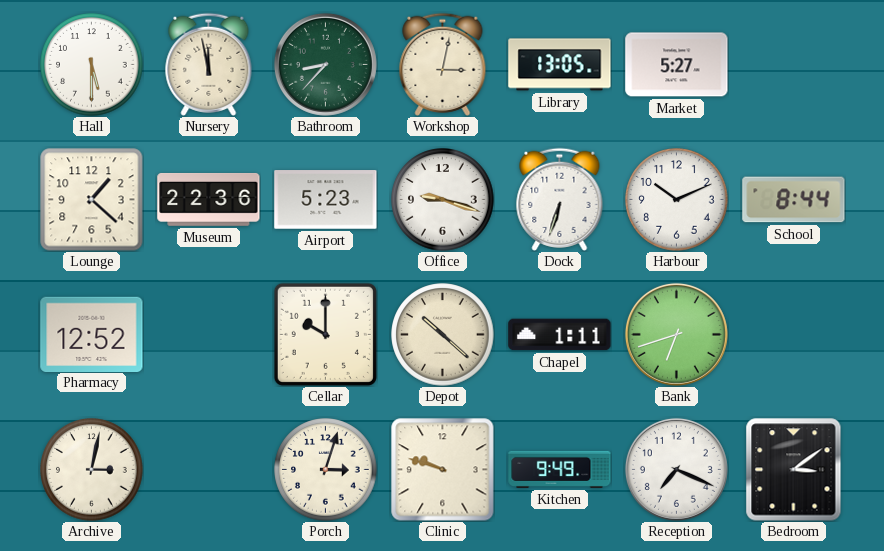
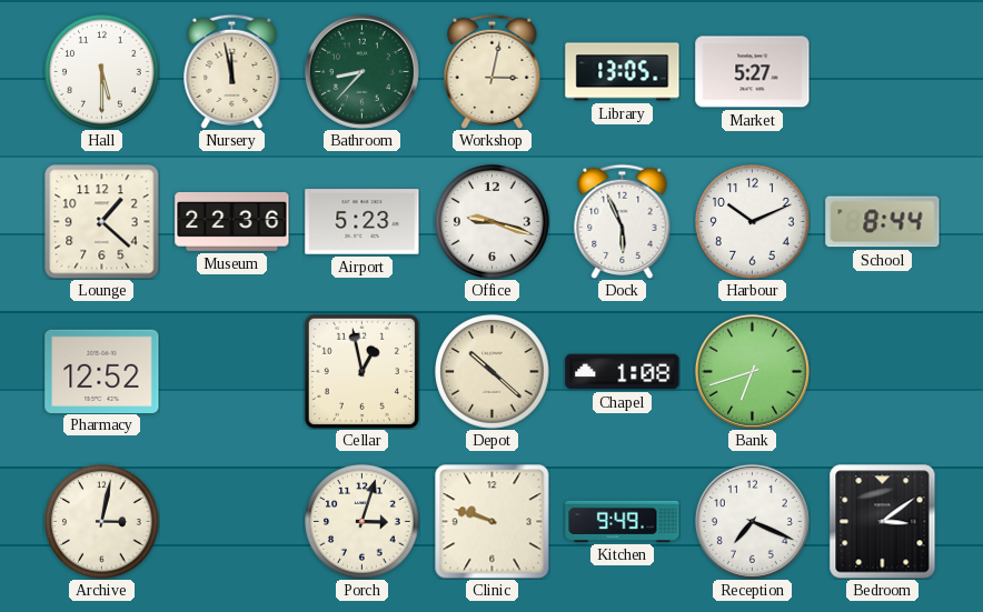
Dock: 6:33 -> 5:56
Cellar: 10:00 -> 12:58
Chapel: 1:11 -> 1:08
